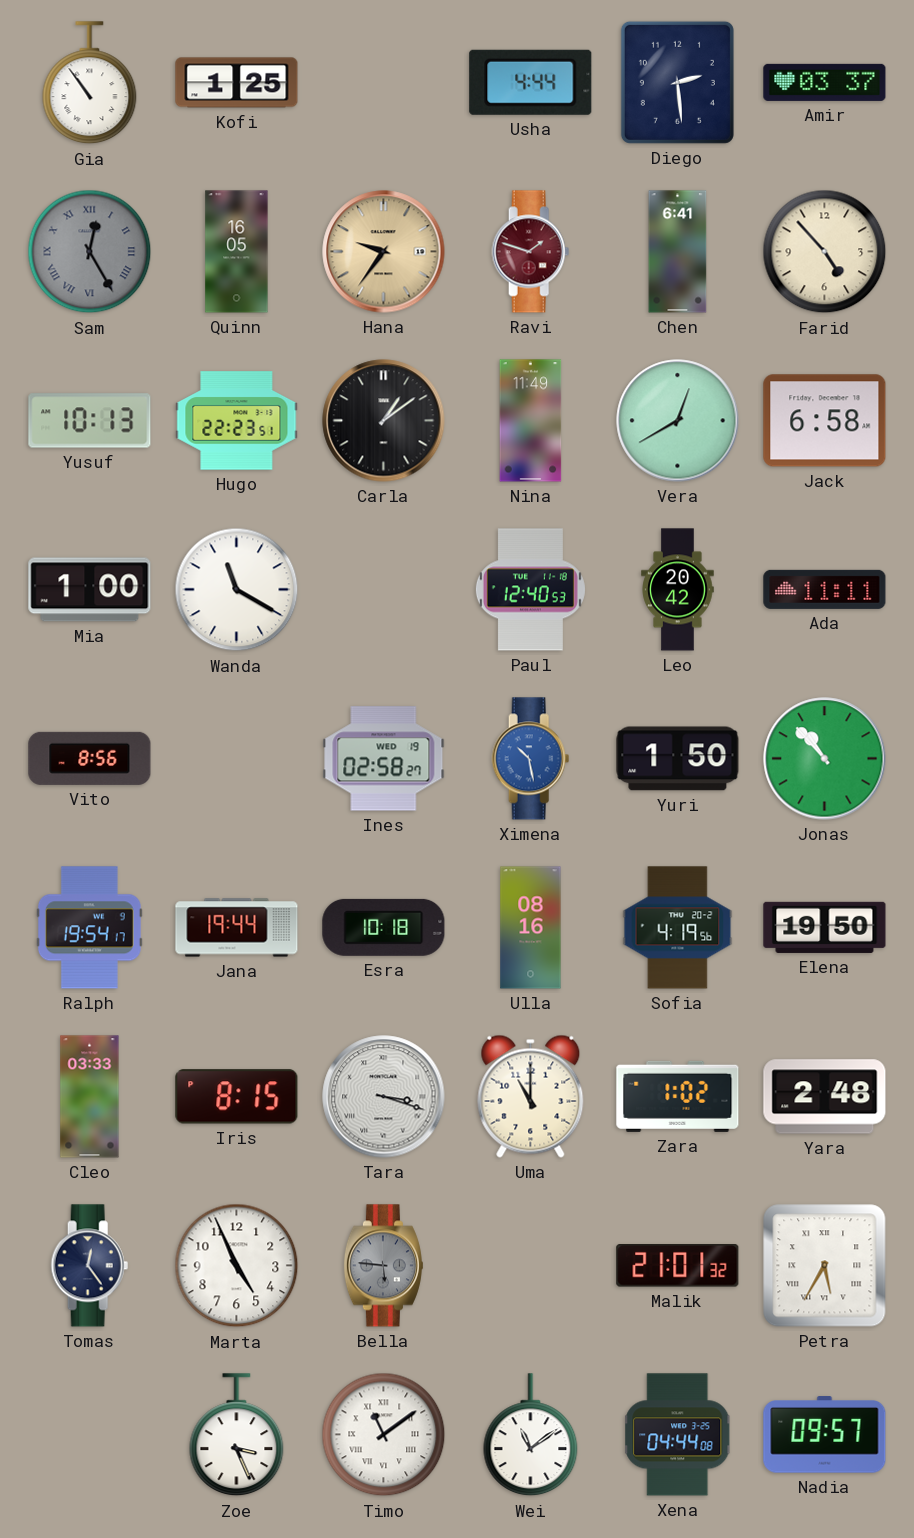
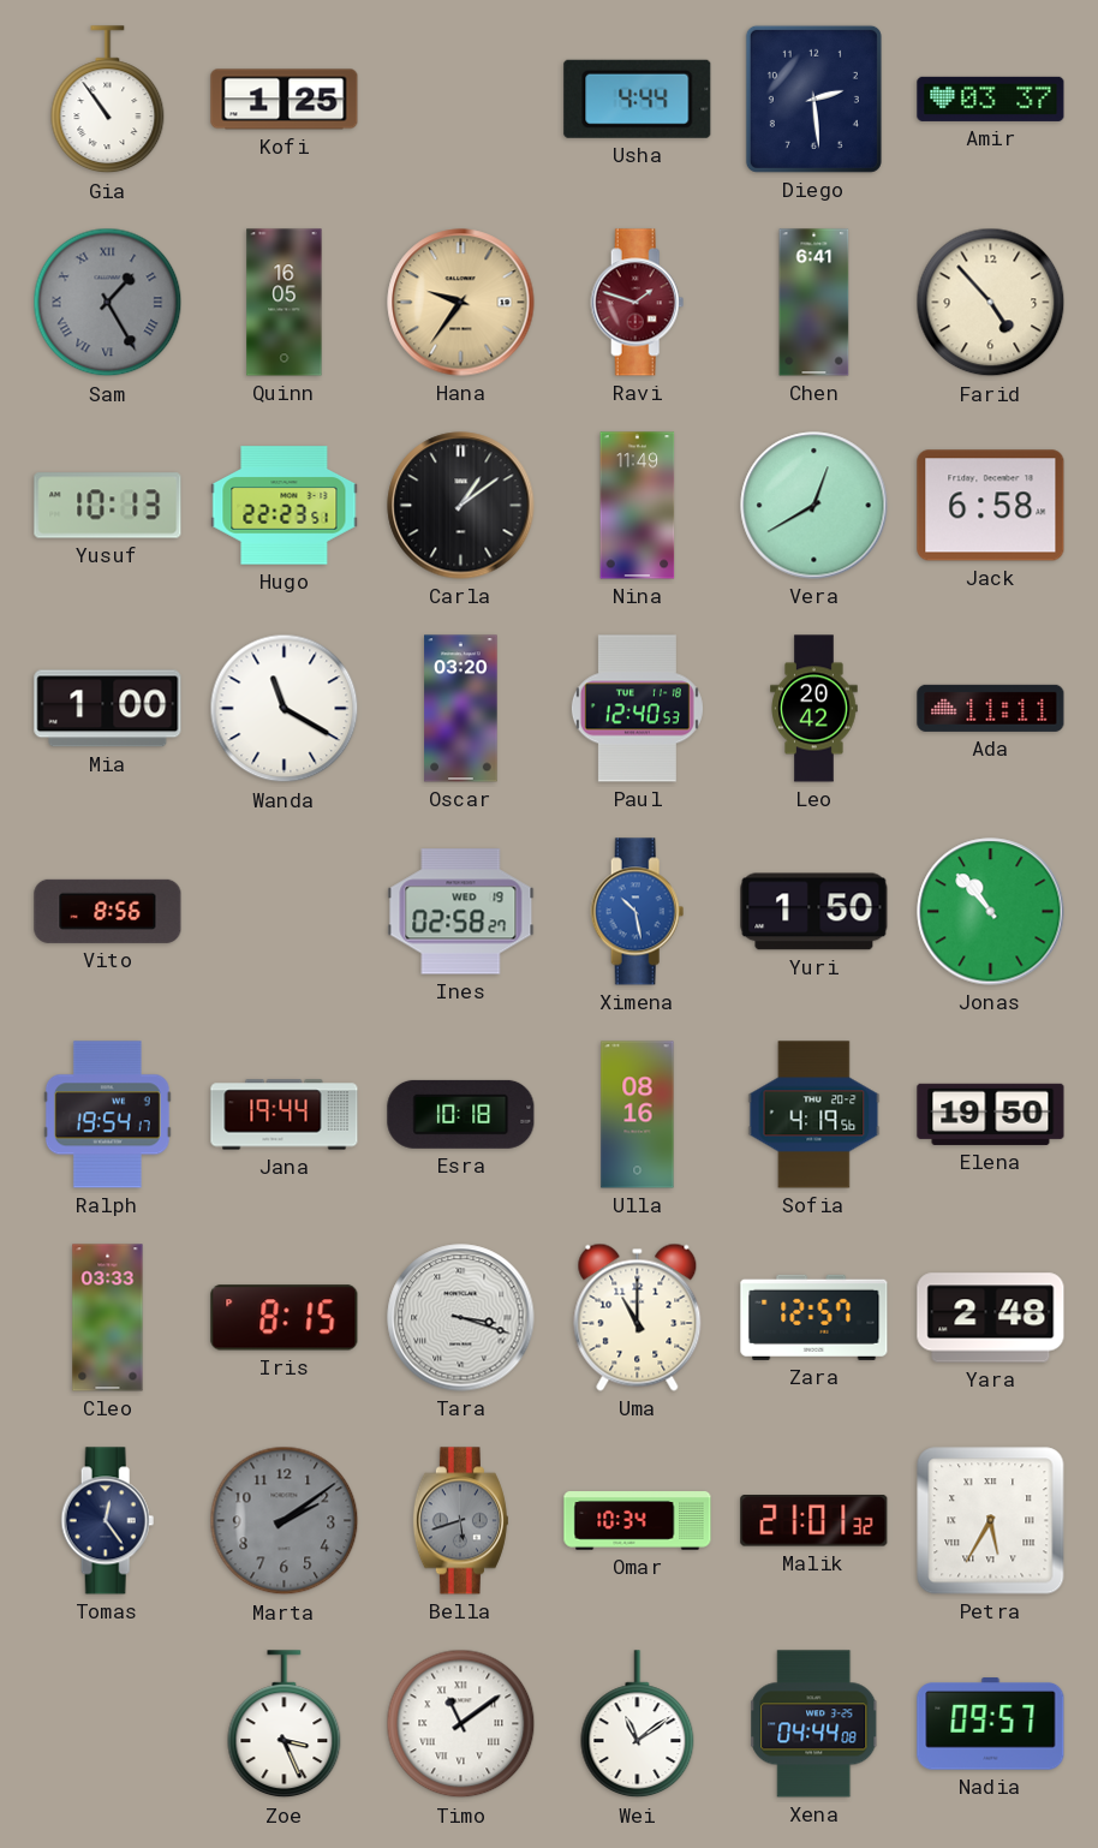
Sam: 12:25 -> 1:25
Oscar: none -> 03:20
Zara: 1:02 -> 12:57
Marta: 4:56 -> 2:09
Marta dial: white -> grey
Bella: 5:46 -> 5:42
Omar: none -> 10:34
